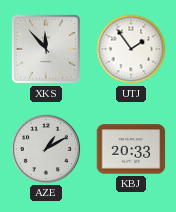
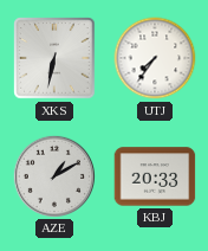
XKS: 11:53 -> 6:32
UTJ: 1:54 -> 7:36
